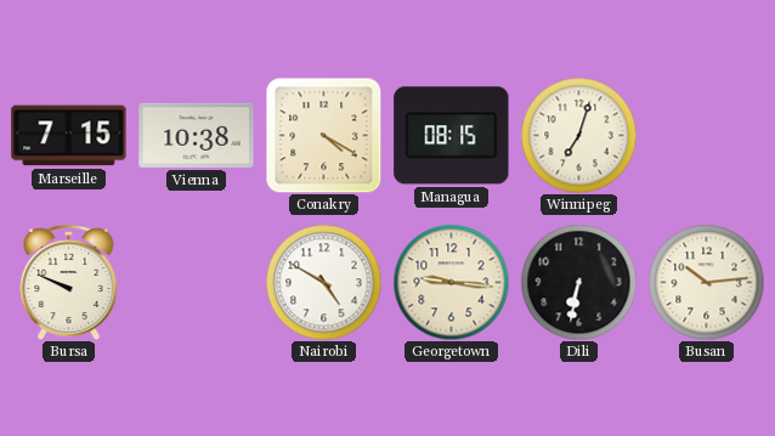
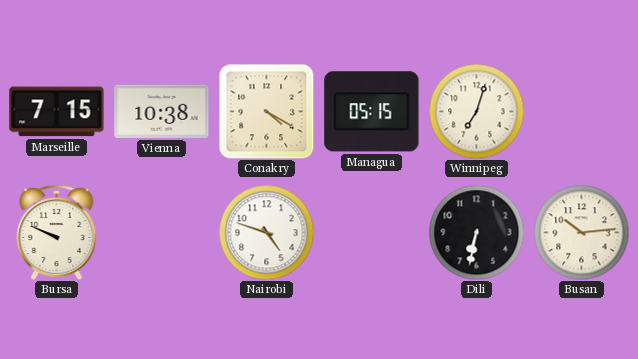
Managua: 08:15 -> 05:15
Nairobi: 4:50 -> 4:48
Georgetown: 9:16 -> none
